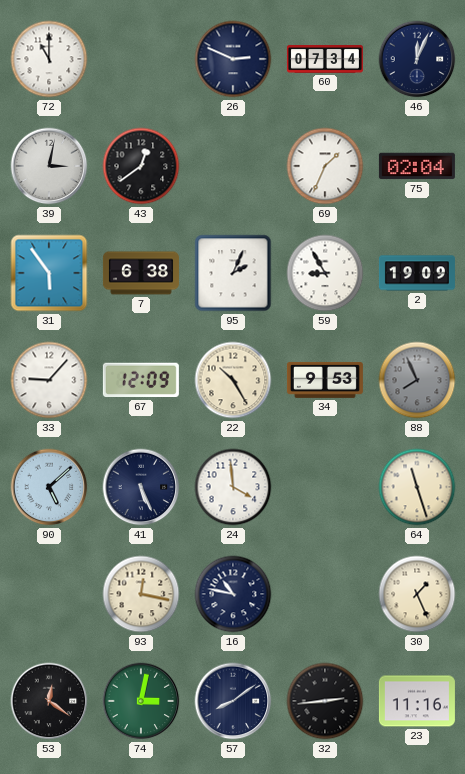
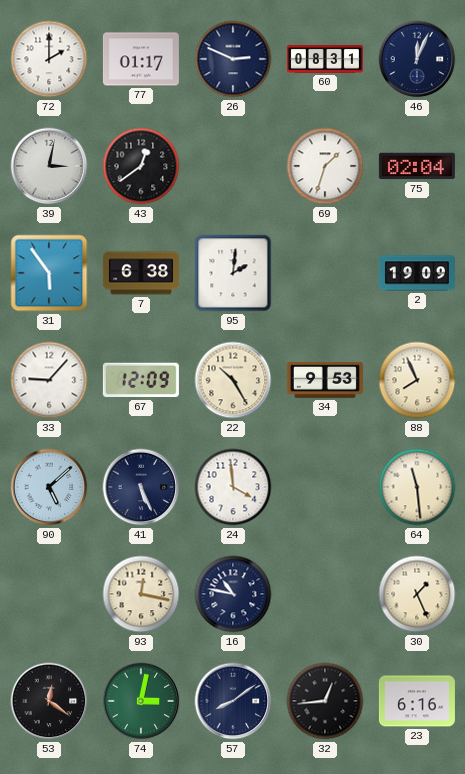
72: 11:00 -> 2:00
77: none -> 01:17
60: 07:34 -> 08:31
69: 1:34 -> 1:33
95: 2:04 -> 2:01
59: 8:55 -> none
88 dial: grey -> cream
64: 11:27 -> 11:29
32: 2:44 -> 12:44
23: 11:16 -> 6:16
